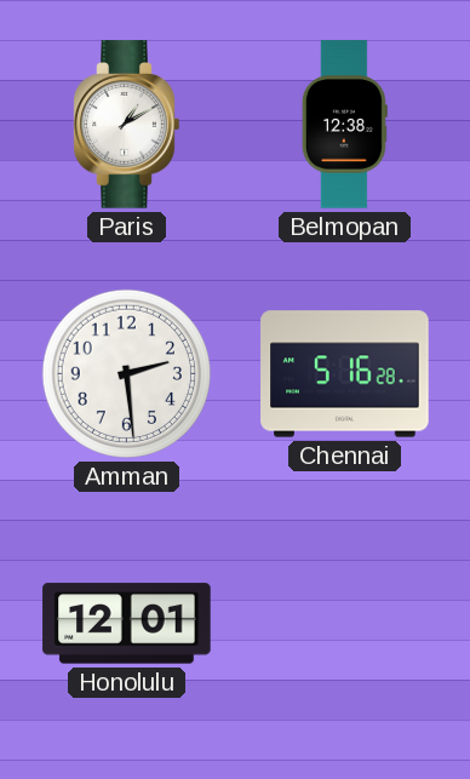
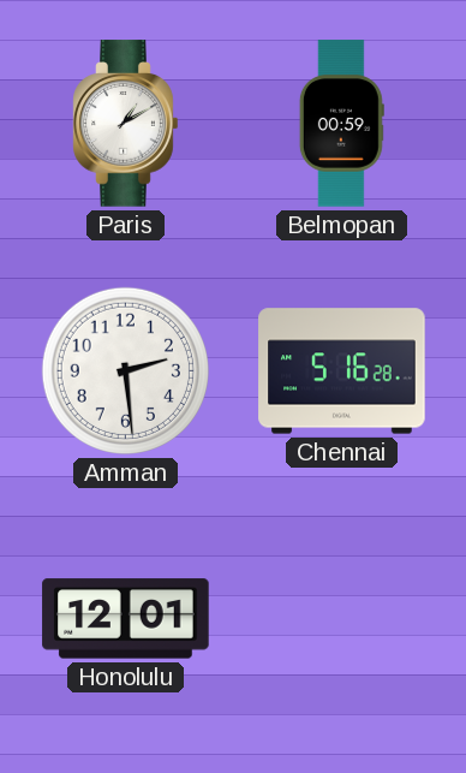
Belmopan: 12:38 -> 00:59
